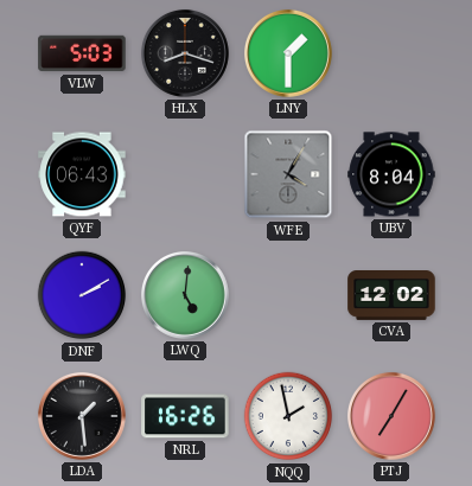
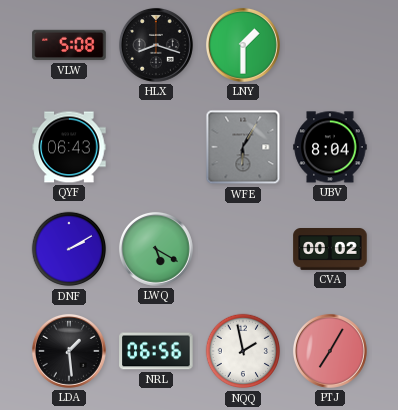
VLW: 5:03 -> 5:08
WFE: 4:05 -> 6:05
LWQ: 5:01 -> 5:20
CVA: 12:02 -> 00:02
NRL: 16:26 -> 06:56
